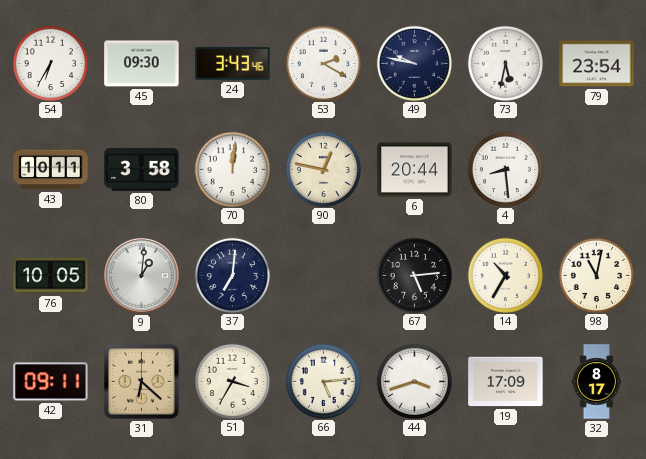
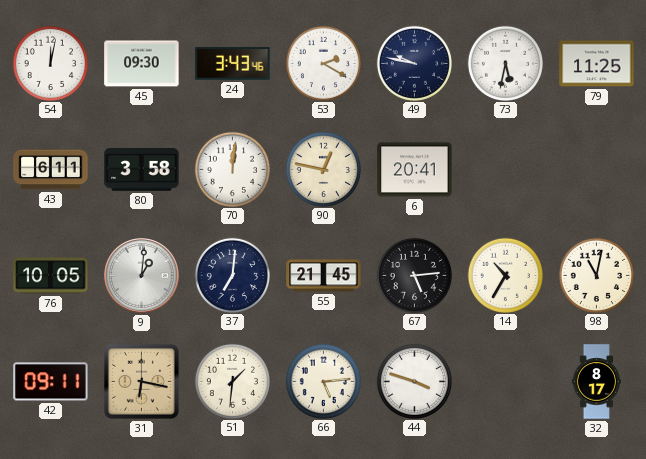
54: 6:35 -> 12:02
79: 23:54 -> 11:25
43: 10:11 -> 6:11
6: 20:44 -> 20:41
4: 8:29 -> none
55: none -> 21:45
31: 6:22 -> 6:17
51: 3:35 -> 1:31
44: 3:42 -> 3:48
19: 17:09 -> none
